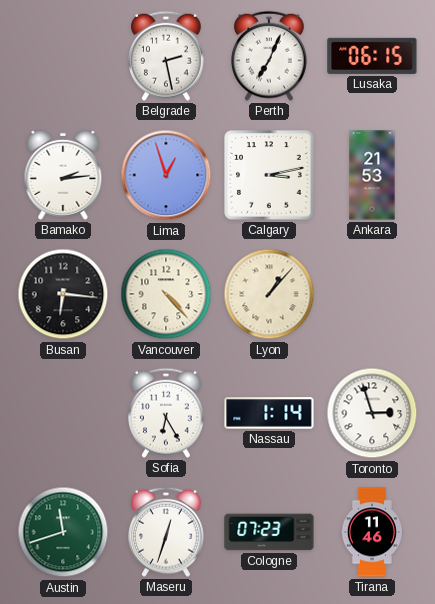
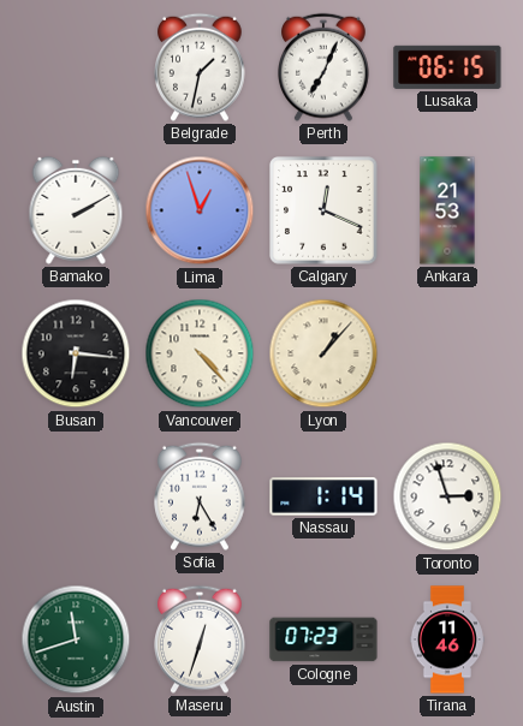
Belgrade: 2:28 -> 1:32
Bamako: 2:14 -> 2:10
Calgary: 3:13 -> 12:19
